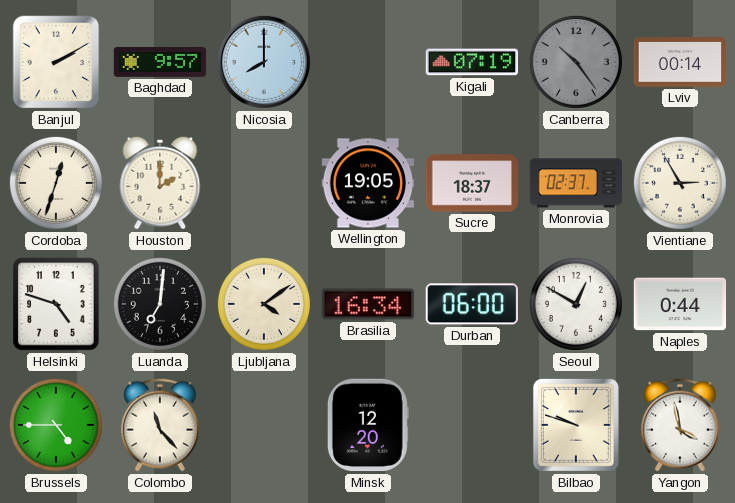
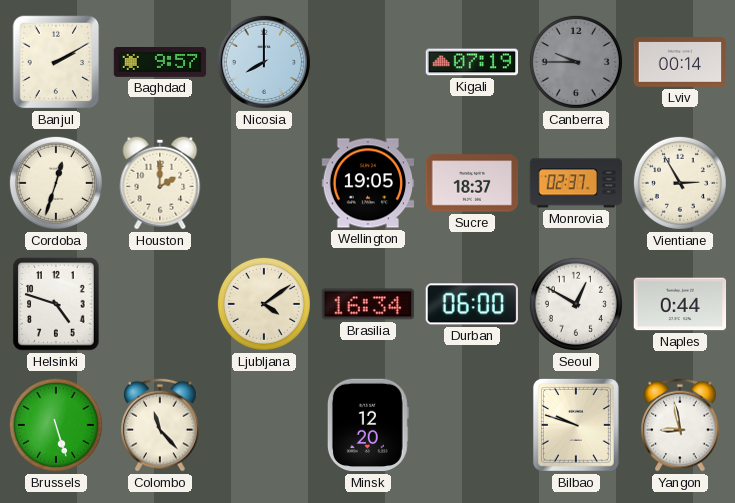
Canberra: 10:24 -> 9:45
Luanda: 7:01 -> none
Brussels: 4:45 -> 5:27
Yangon: 3:58 -> 8:58
